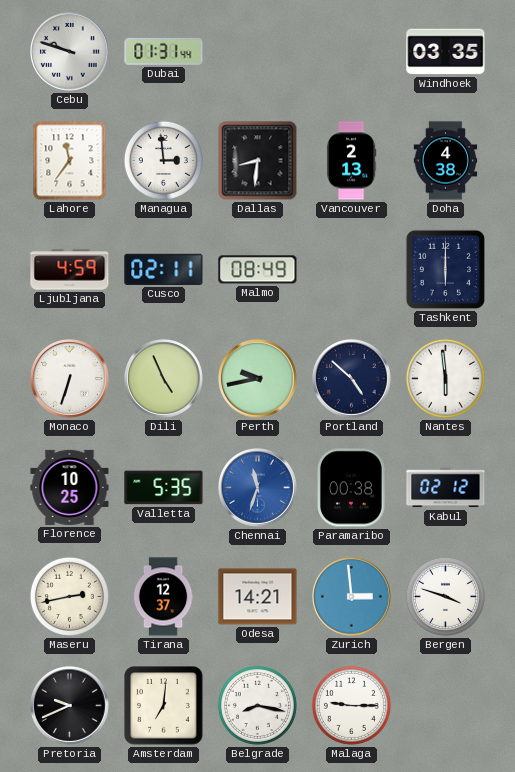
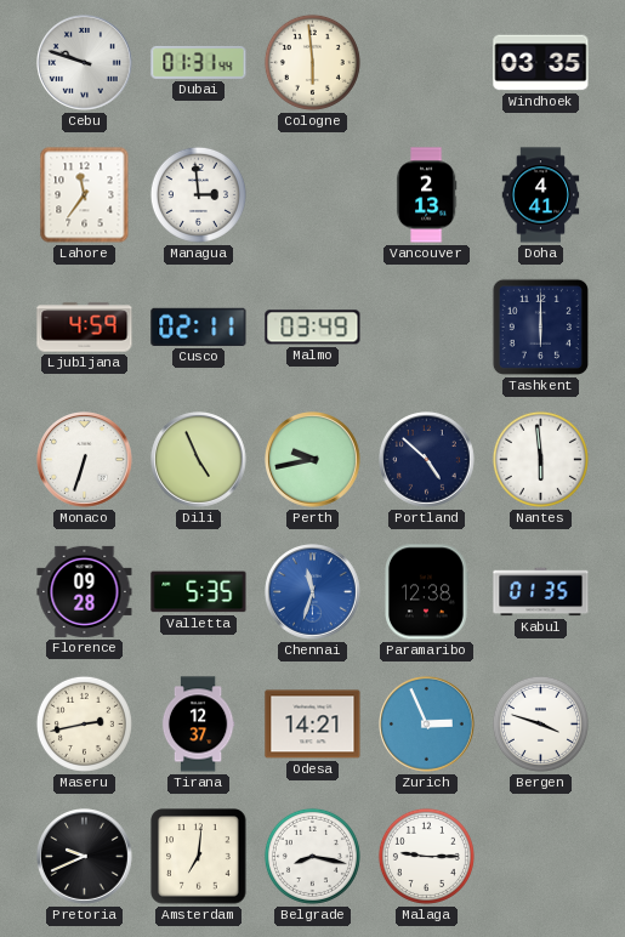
Cologne: none -> 5:59
Dallas: 8:31 -> none
Doha: 4:38 -> 4:41
Malmo: 08:49 -> 03:49
Florence: 10:25 -> 09:28
Paramaribo: 00:38 -> 12:38
Kabul: 02:12 -> 01:35
Zurich: 2:59 -> 2:56
